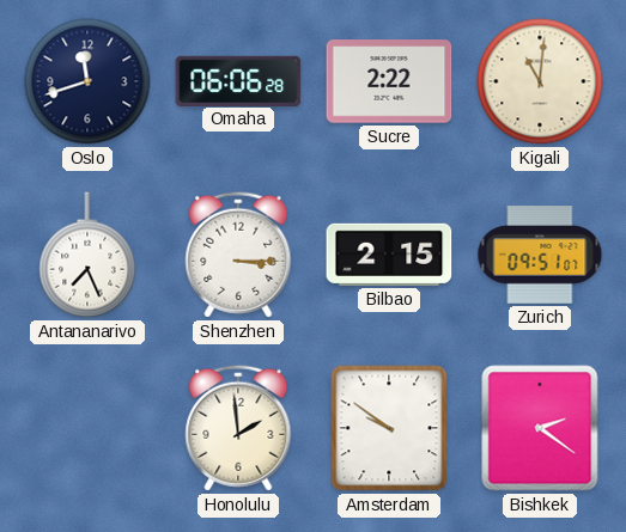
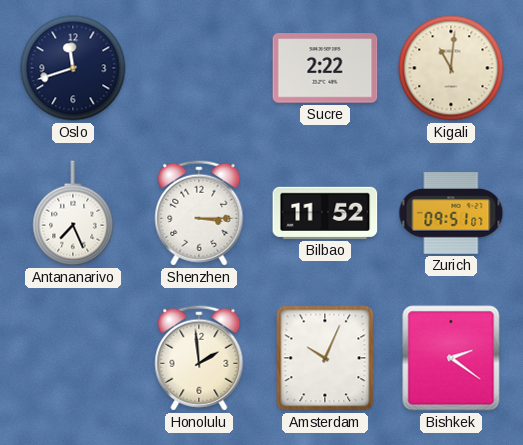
Omaha: 06:06 -> none
Bilbao: 2:15 -> 11:52
Amsterdam: 9:51 -> 10:04
